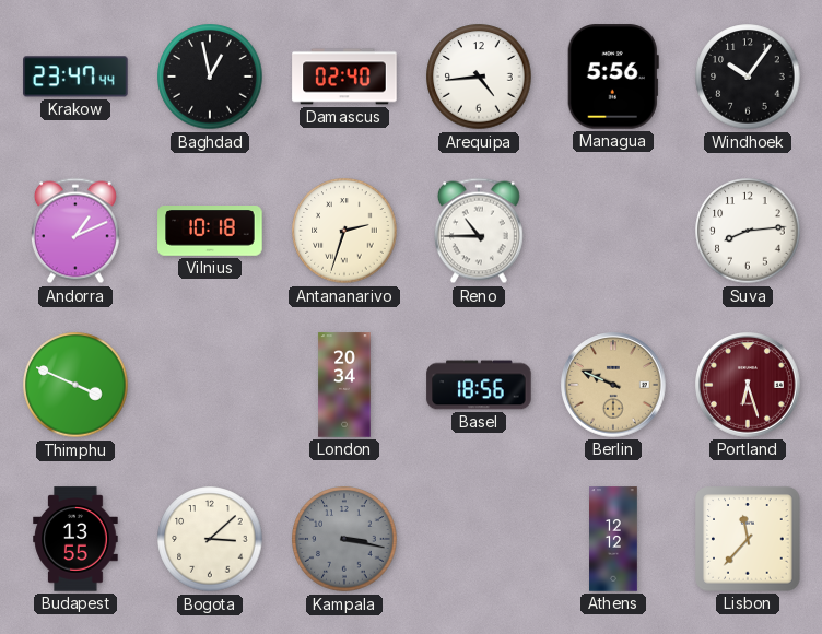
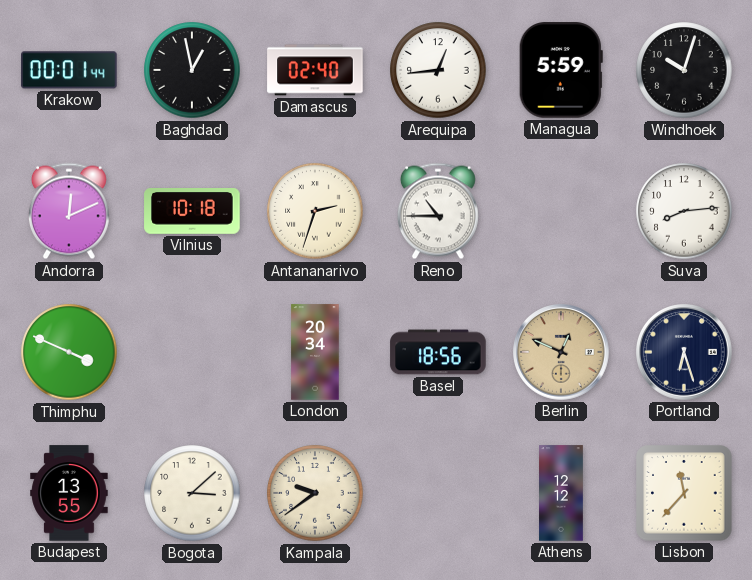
Krakow: 23:47 -> 00:01
Arequipa: 4:44 -> 12:44
Managua: 5:56 -> 5:59
Windhoek: 10:06 -> 10:03
Andorra: 1:11 -> 12:11
Berlin: 9:49 -> 12:49
Portland dial: burgundy -> navy
Kampala: 3:17 -> 9:39
Kampala dial: grey -> cream
